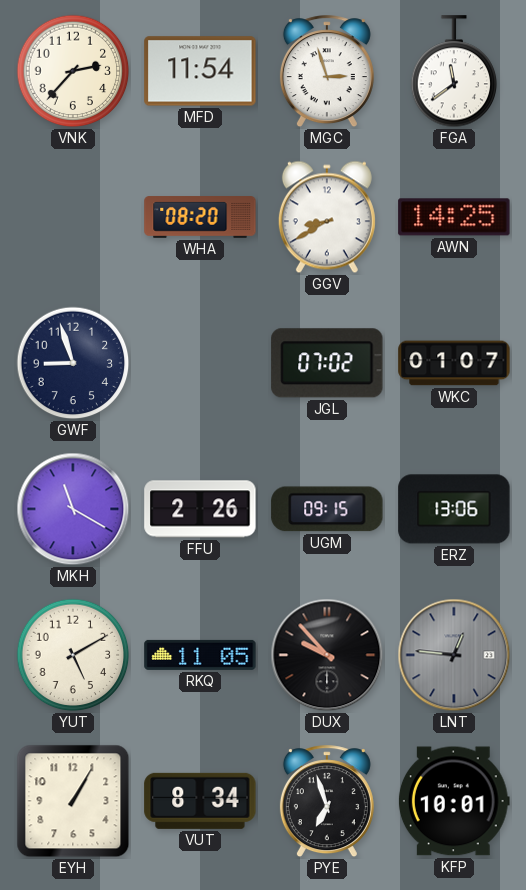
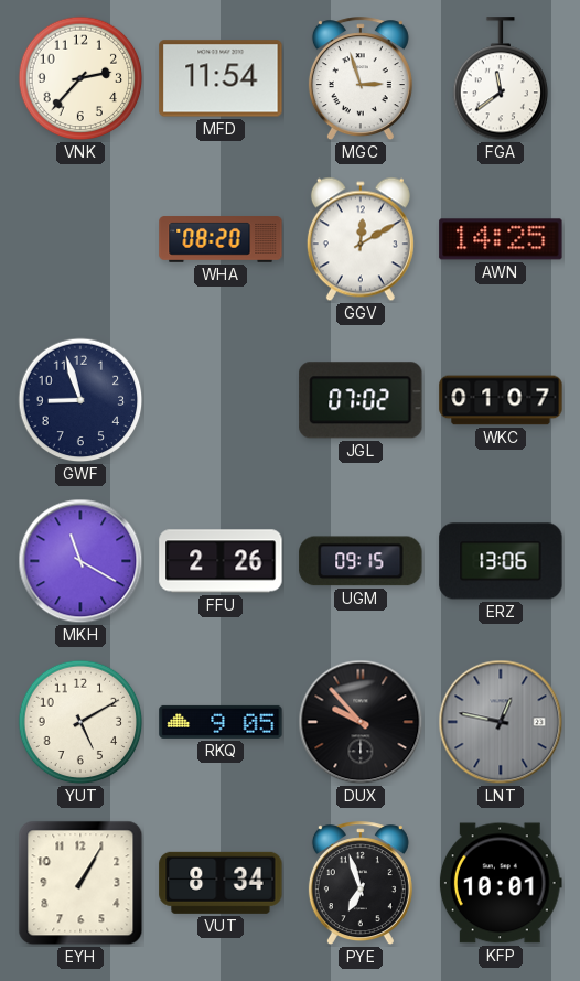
GGV: 8:40 -> 12:10
RKQ: 11:05 -> 9:05
LNT: 12:46 -> 12:47
